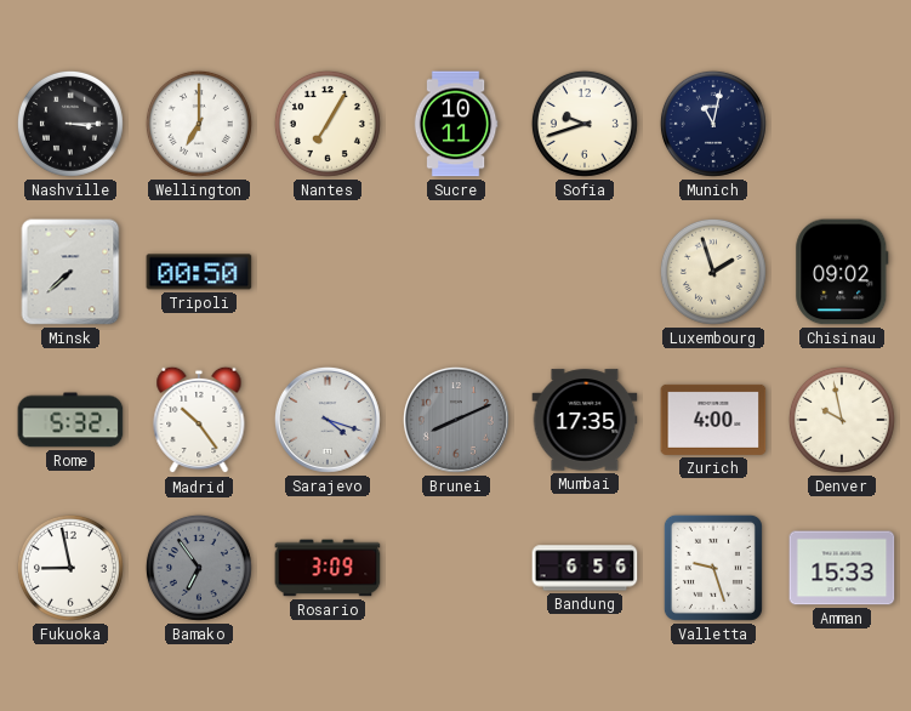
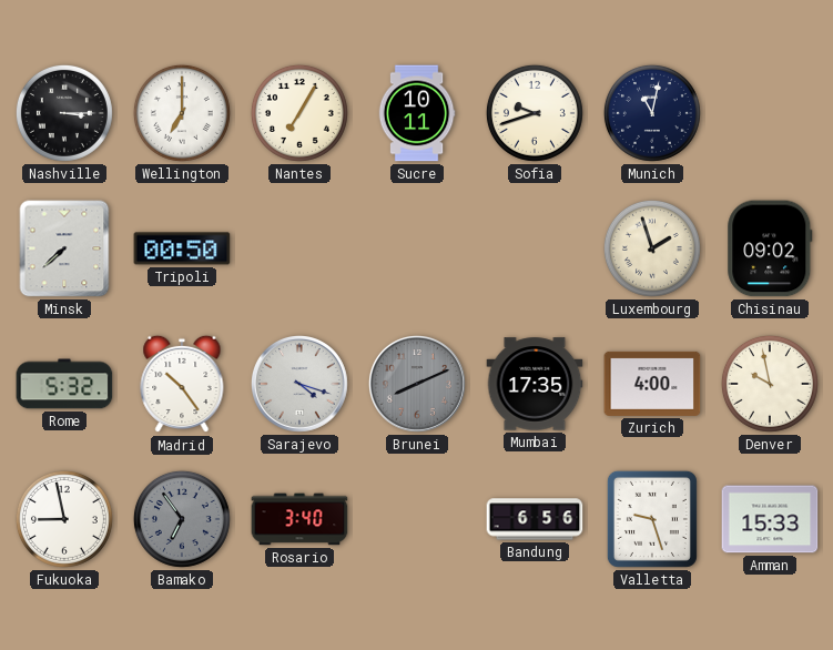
Rosario: 3:09 -> 3:40
